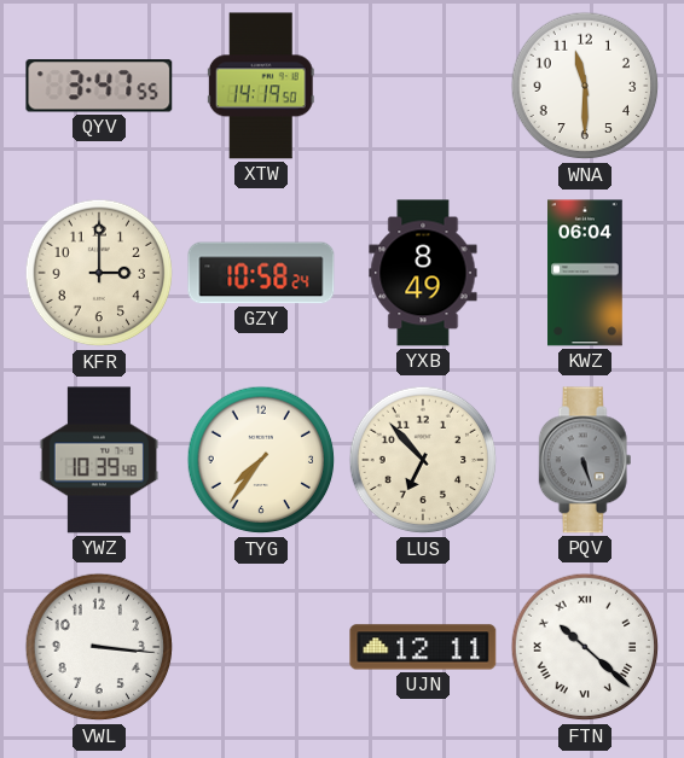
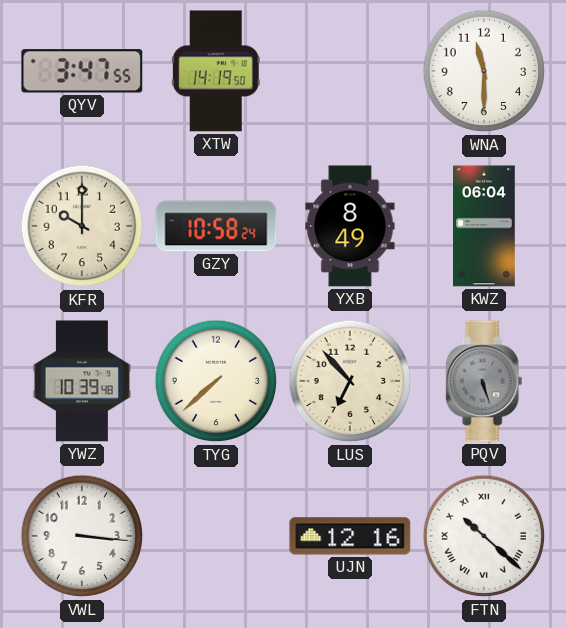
KFR: 3:00 -> 10:00
TYG: 7:36 -> 7:38
UJN: 12:11 -> 12:16
